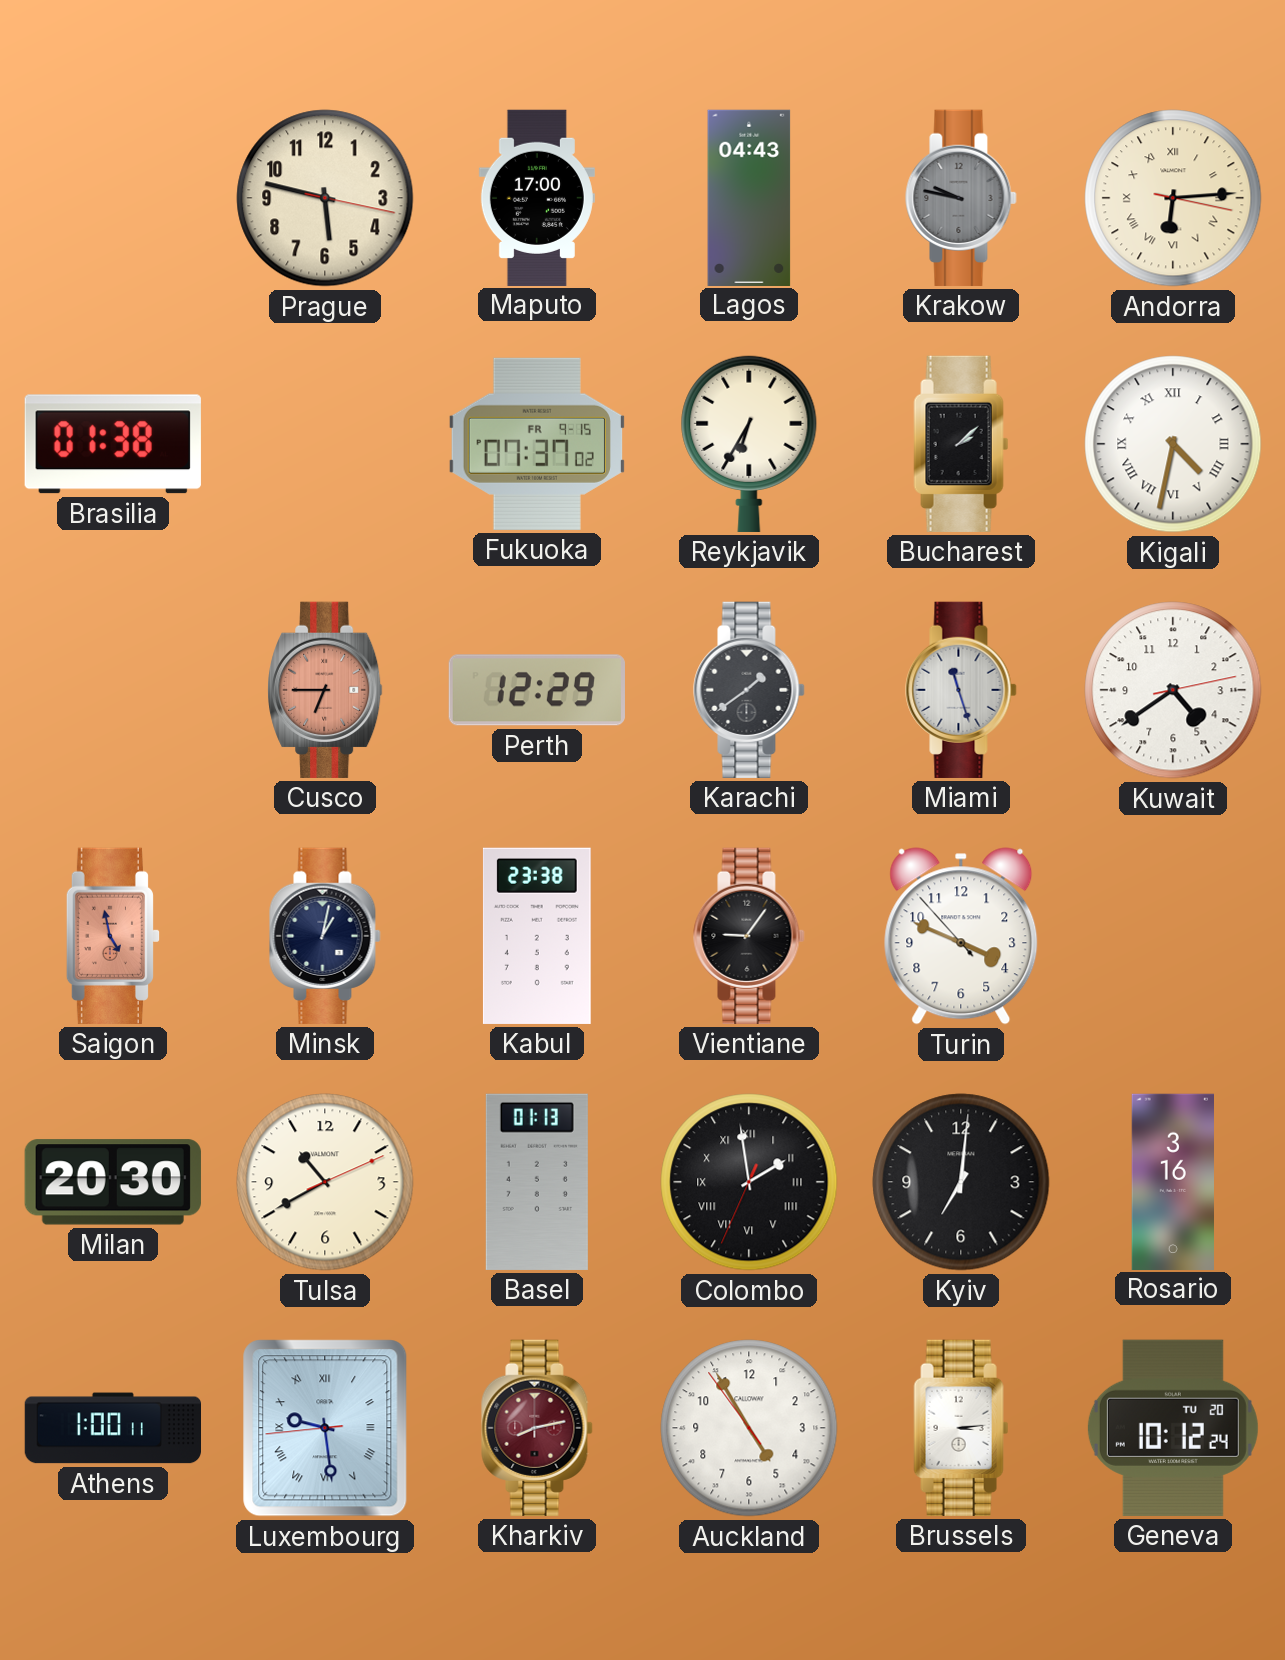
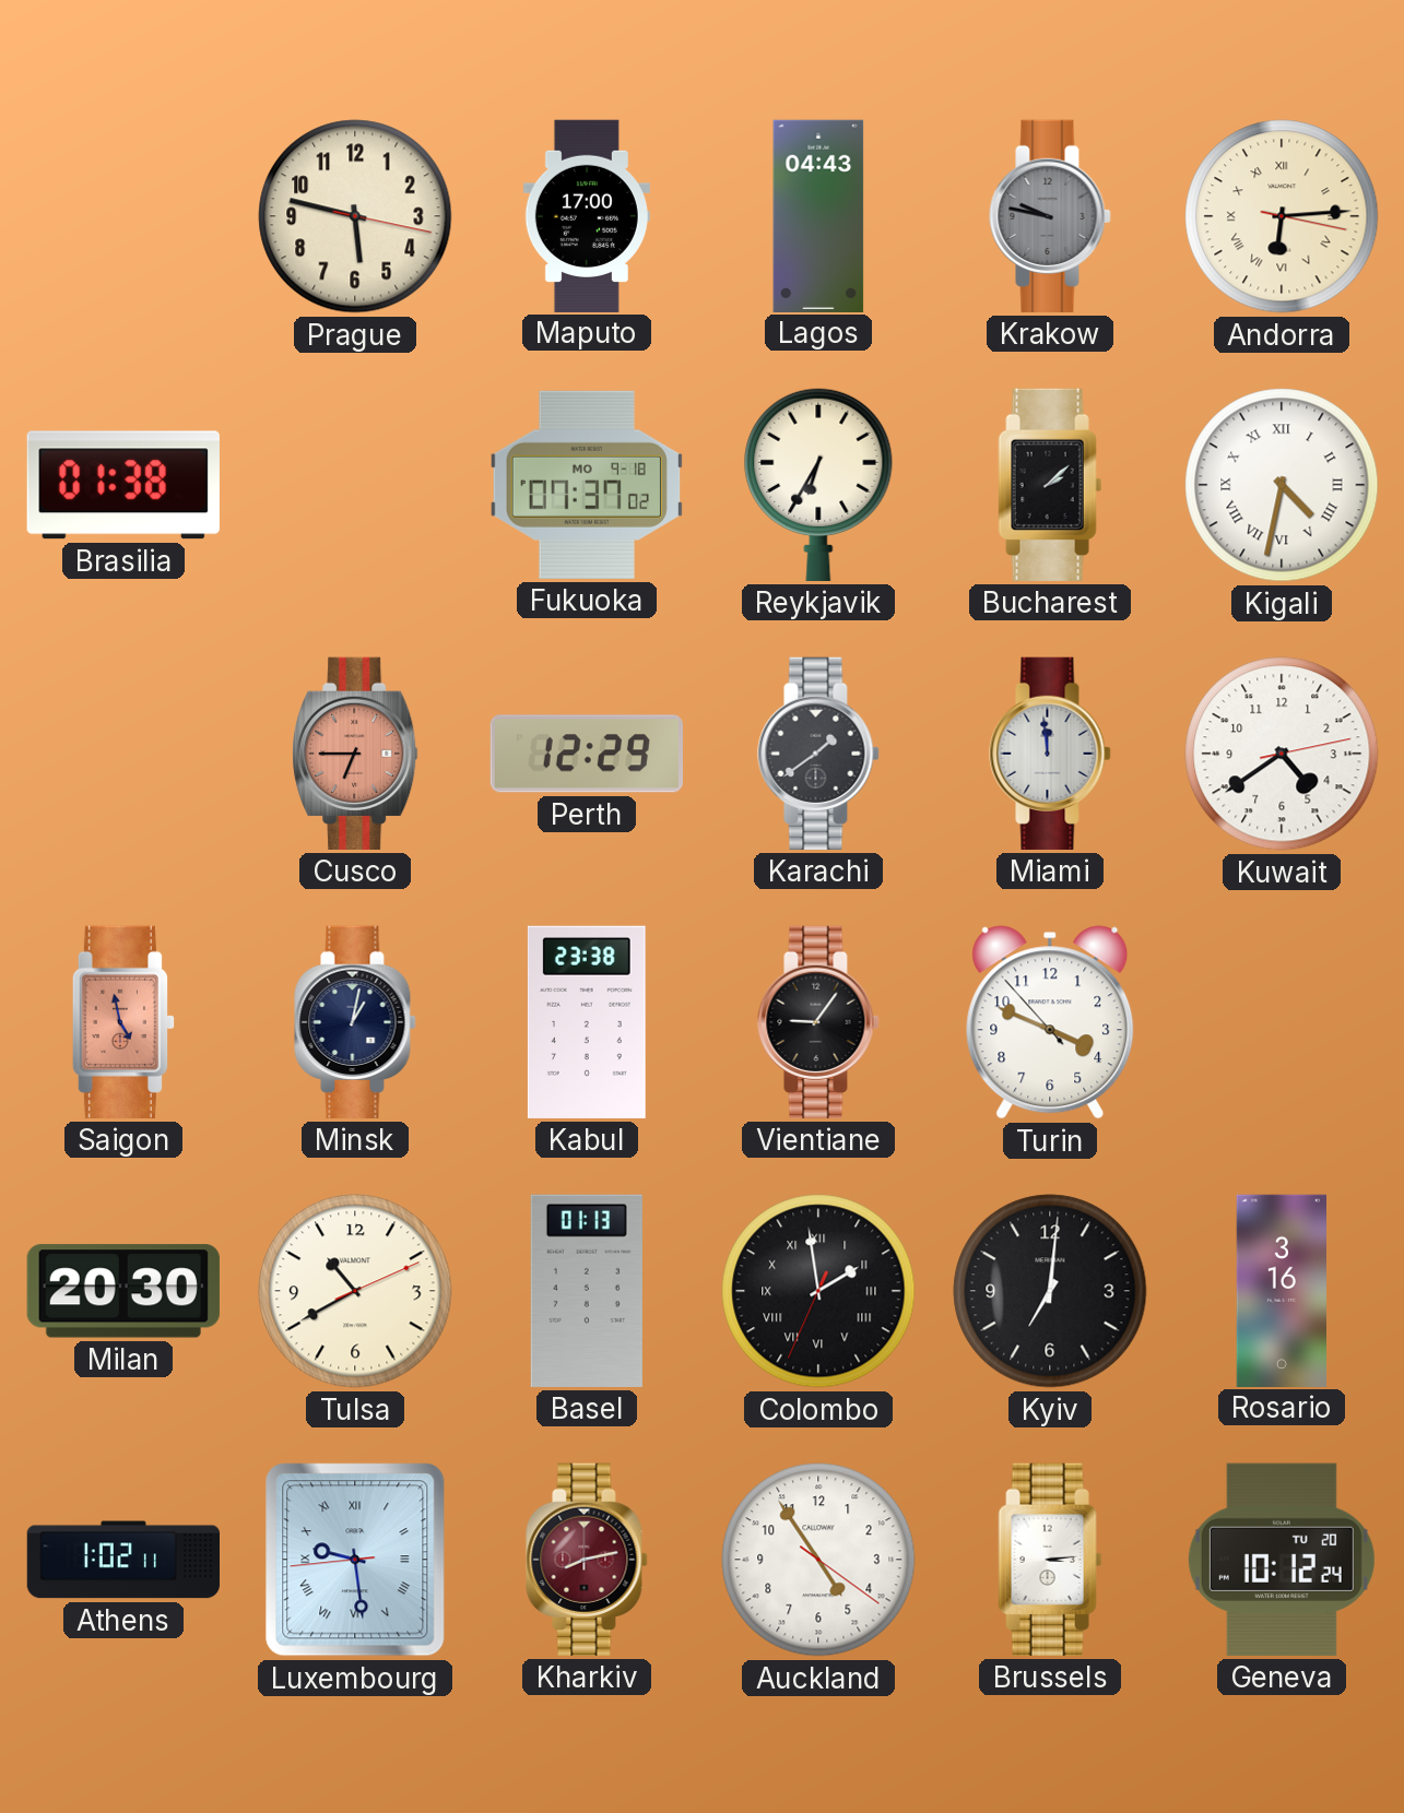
Fukuoka date: FR 9-15 -> MO 9-18
Miami: 11:27 -> 11:59
Athens: 1:00 -> 1:02
Auckland: 4:54:54 -> 4:54:21
